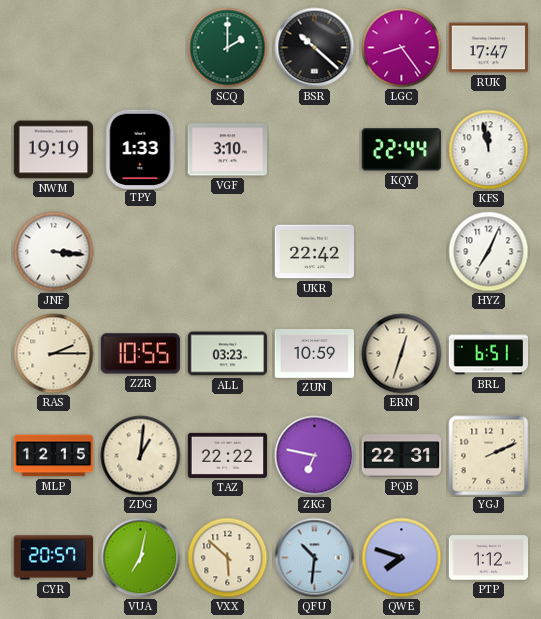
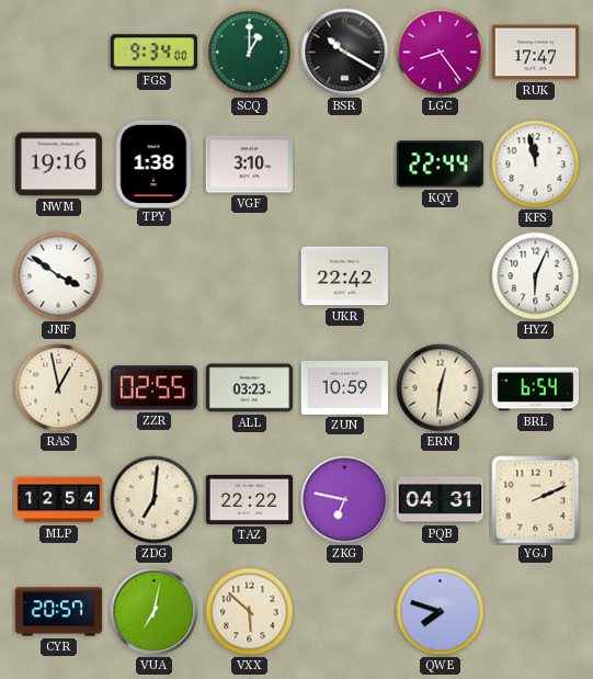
FGS: none -> 9:34
SCQ: 2:00 -> 1:00
BSR: 10:22 -> 10:20
NWM: 19:19 -> 19:16
TPY: 1:33 -> 1:38
JNF: 3:16 -> 3:51
HYZ: 7:04 -> 6:04
RAS: 2:15 -> 12:58
ZZR: 10:55 -> 02:55
ERN: 12:33 -> 12:31
BRL: 6:51 -> 6:54
MLP: 12:15 -> 12:54
ZDG: 1:01 -> 7:01
PQB: 22:31 -> 04:31
QFU: 10:31 -> none
PTP: 1:12 -> none
